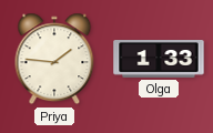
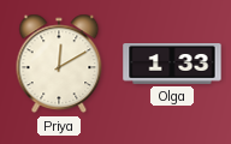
Priya: 1:46 -> 12:10
